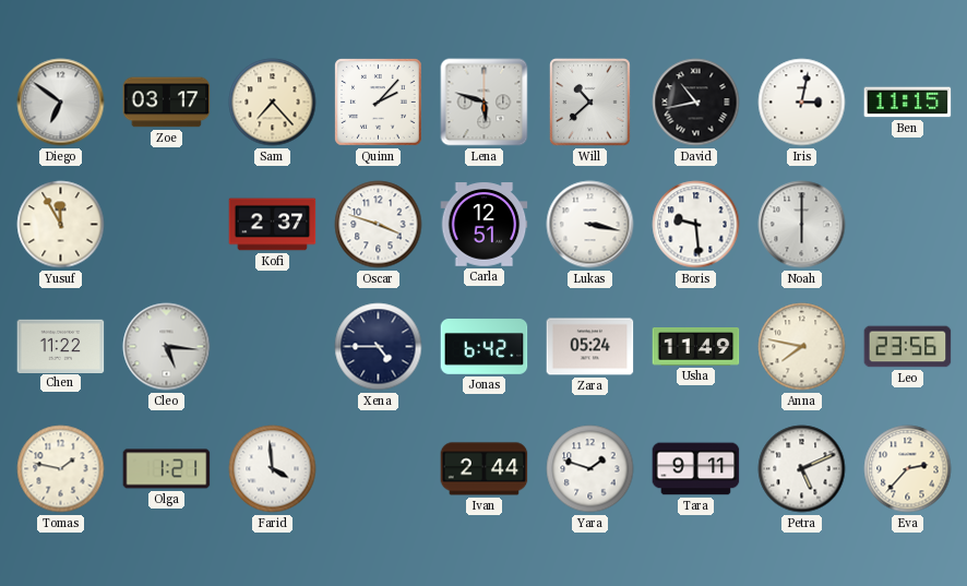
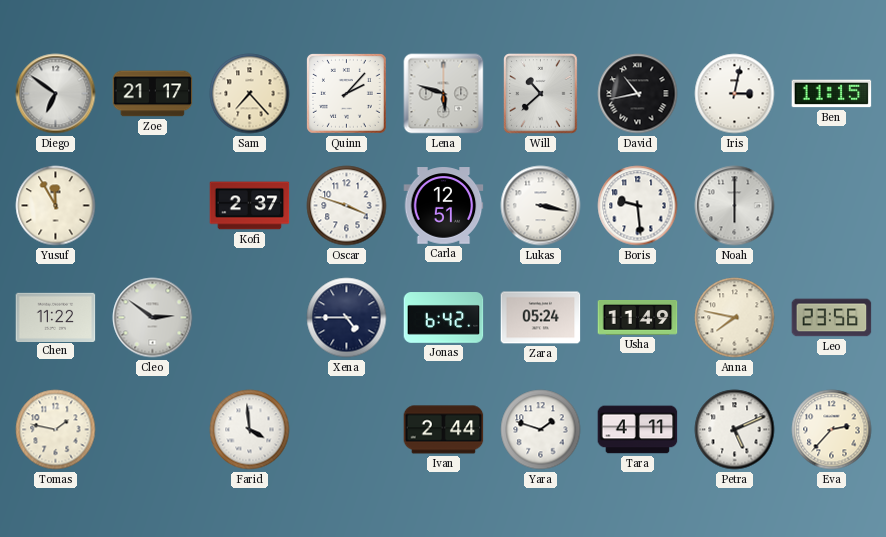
Zoe: 03:17 -> 21:17
Cleo: 5:16 -> 2:51
Olga: 1:21 -> none
Tara: 9:11 -> 4:11
